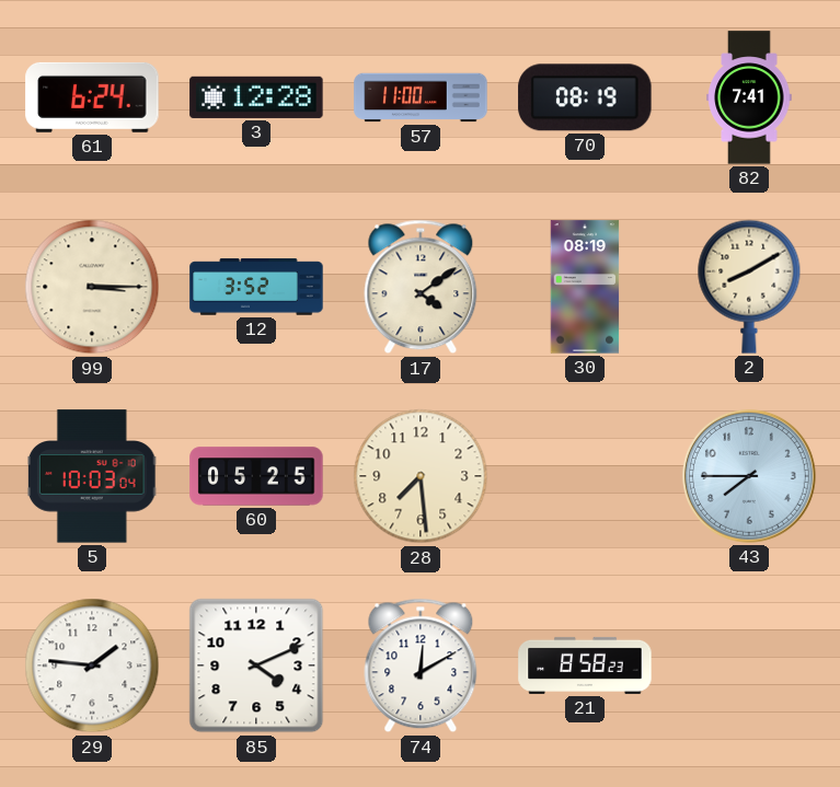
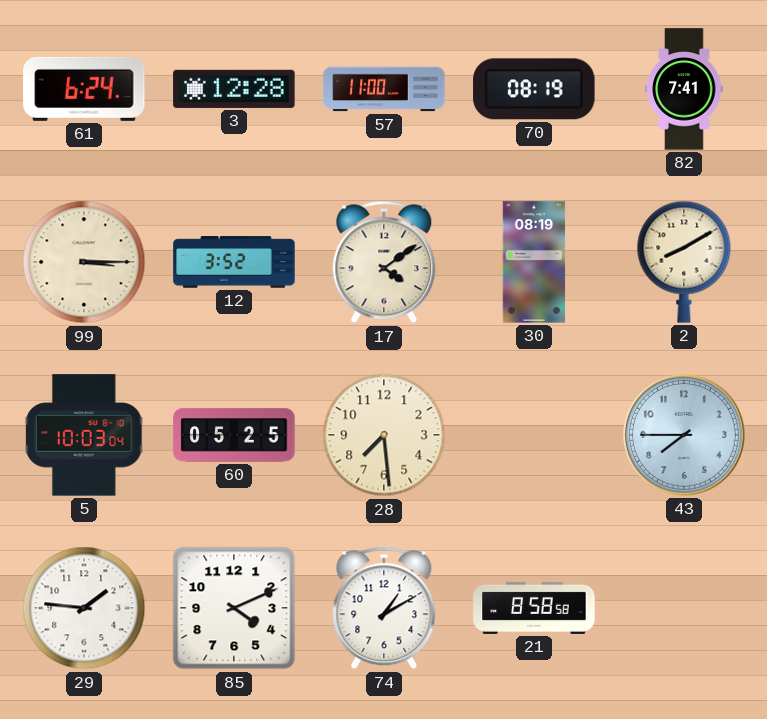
74: 12:10 -> 1:10
21: 8:58:23 -> 8:58:58
